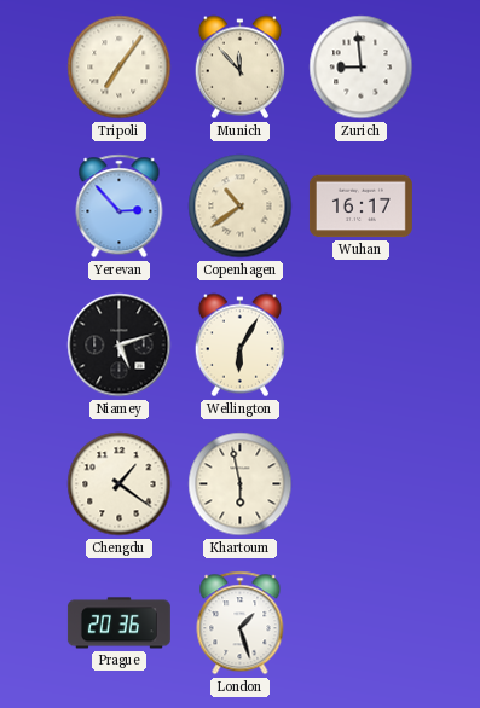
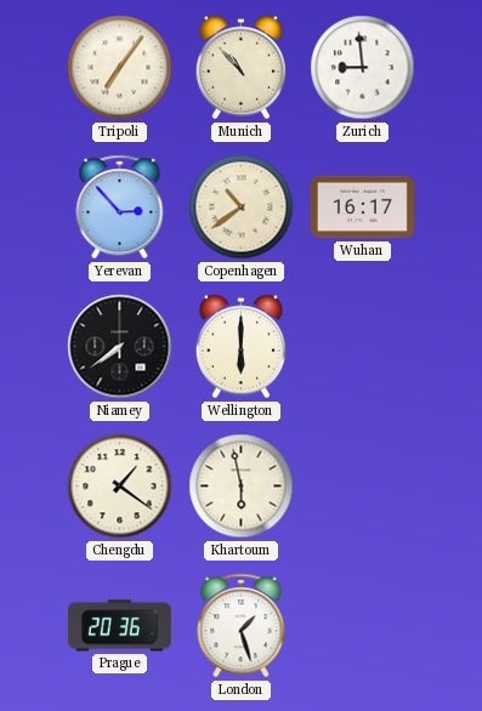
Munich: 11:53 -> 10:53
Niamey: 5:12 -> 7:39
Wellington: 6:05 -> 6:00
